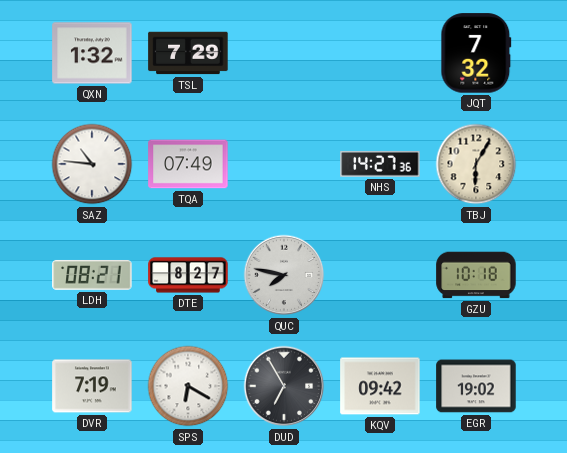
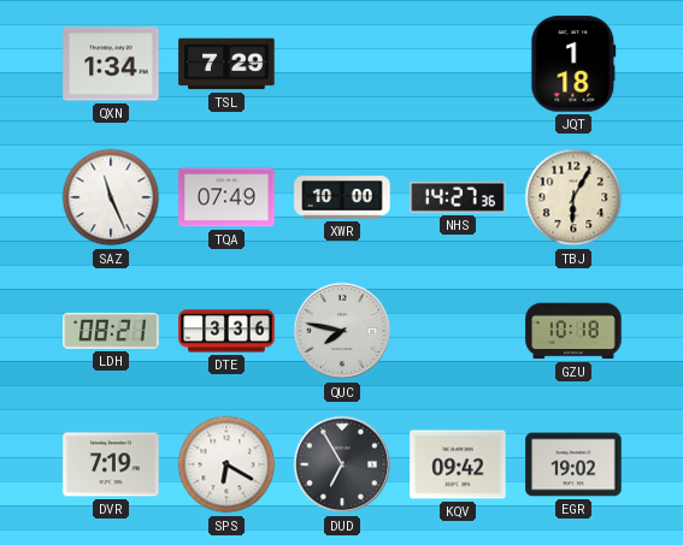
QXN: 1:32 -> 1:34
JQT: 7:32 -> 1:18
SAZ: 10:46 -> 11:26
XWR: none -> 10:00
DTE: 8:27 -> 3:36
